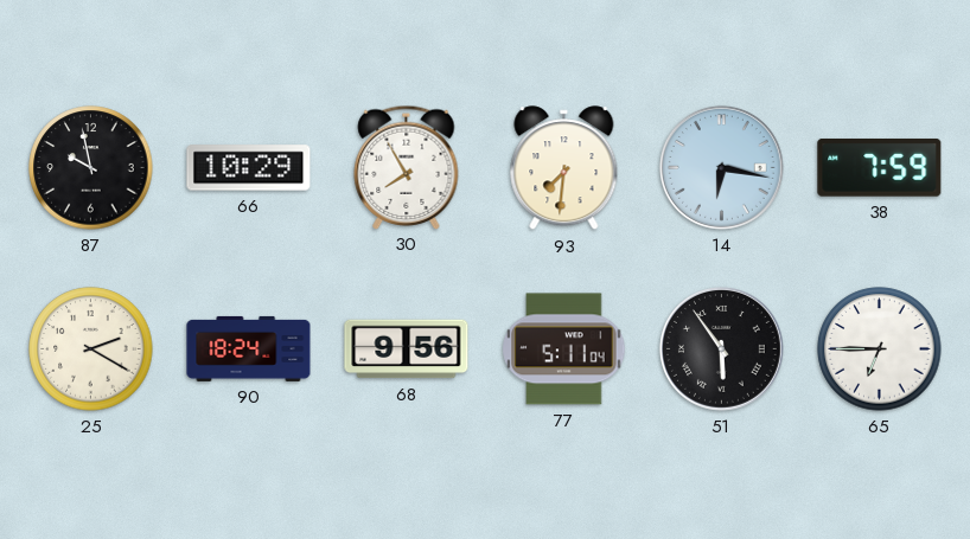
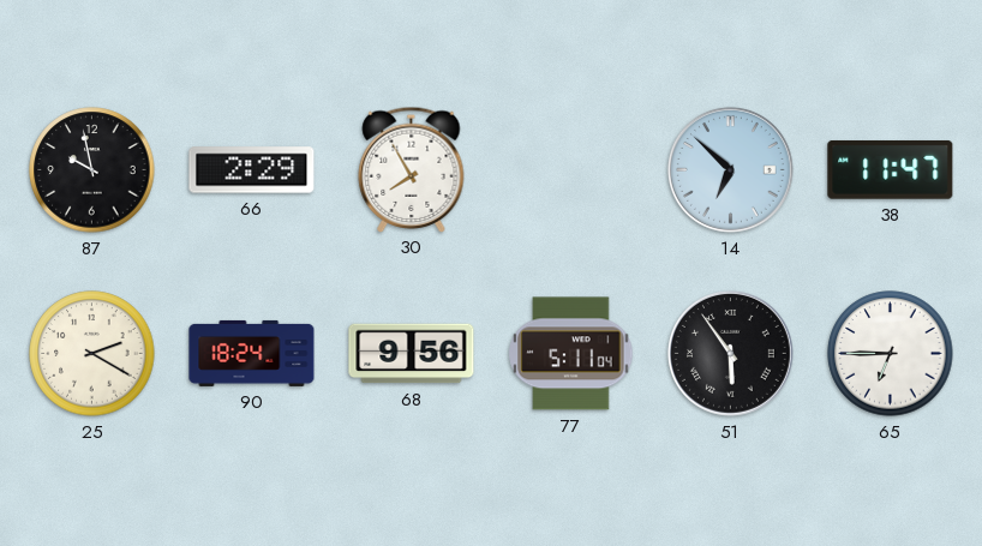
66: 10:29 -> 2:29
93: 7:31 -> none
14: 6:17 -> 6:52
38: 7:59 -> 11:47
